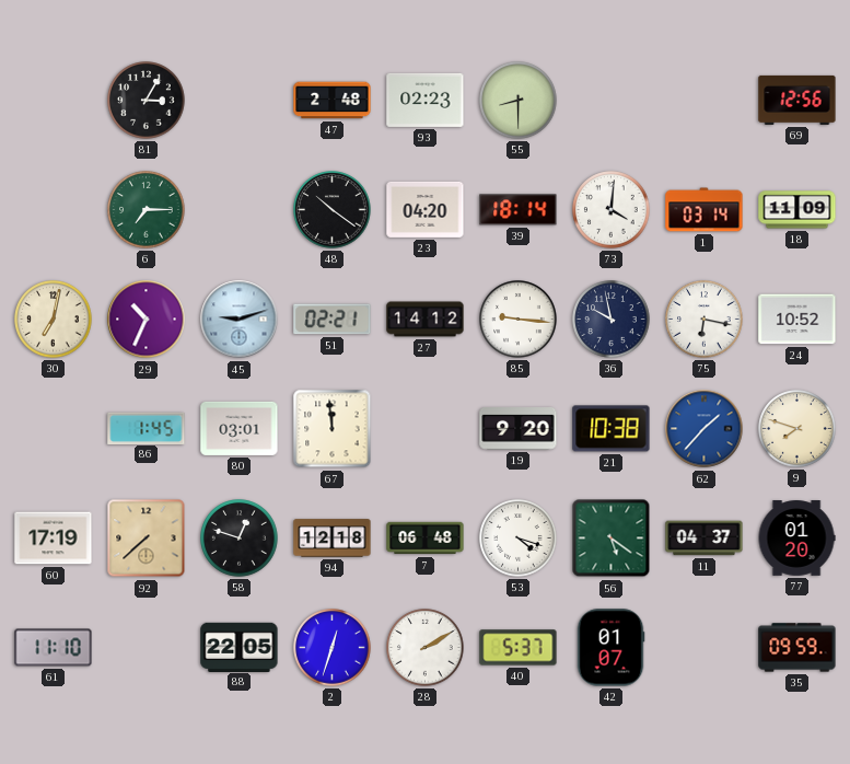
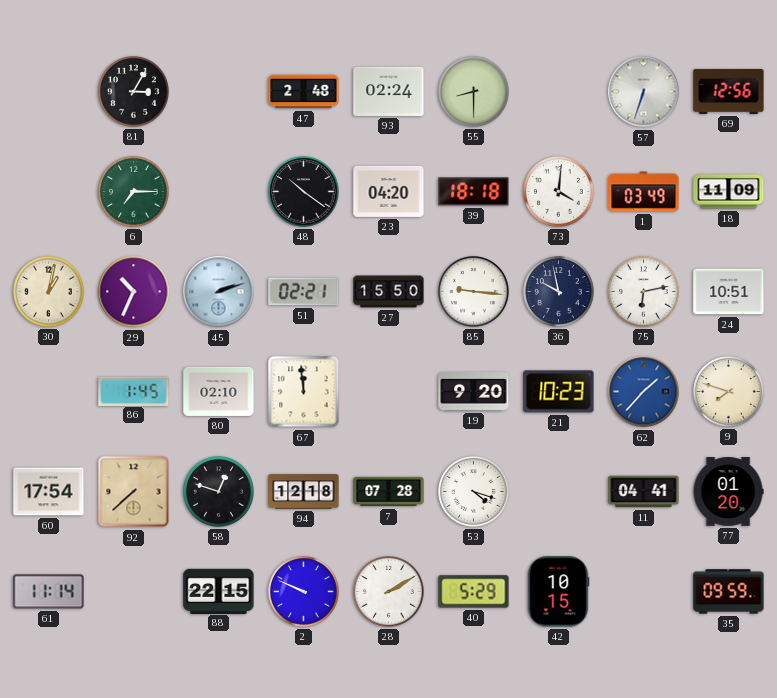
93: 02:23 -> 02:24
57: none -> 6:33
39: 18:14 -> 18:18
1: 03:14 -> 03:49
30: 7:02 -> 1:02
45: 9:12 -> 2:12
27: 14:12 -> 15:50
75: 6:17 -> 6:13
24: 10:52 -> 10:51
80: 03:01 -> 02:10
21: 10:38 -> 10:23
60: 17:19 -> 17:54
7: 06:48 -> 07:28
56: 5:21 -> none
11: 04:37 -> 04:41
61: 11:10 -> 11:14
88: 22:05 -> 22:15
2: 12:33 -> 9:49
40: 5:37 -> 5:29
42: 01:07 -> 10:15
